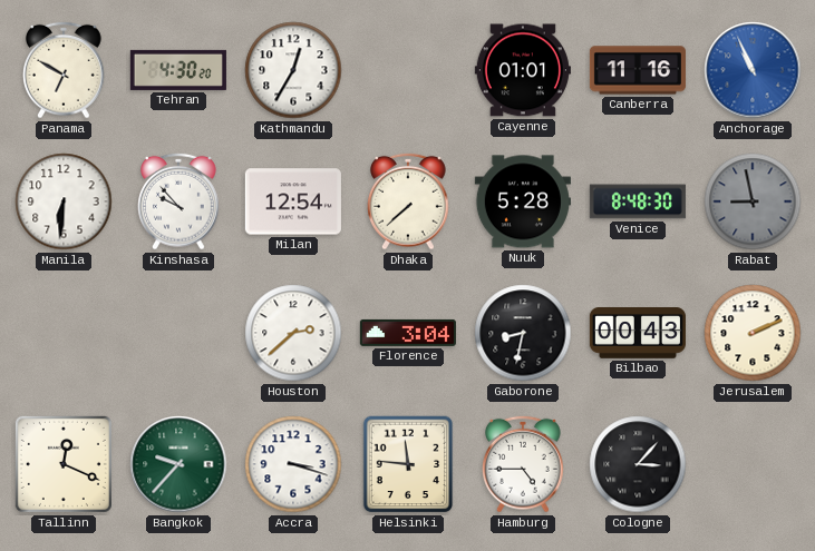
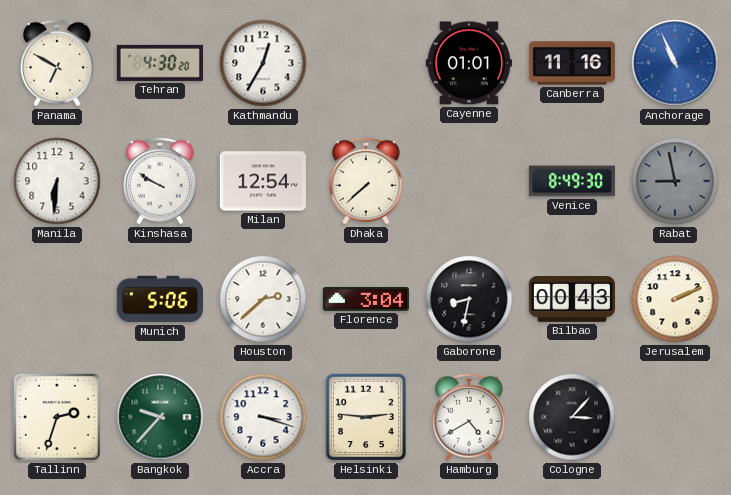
Kinshasa: 9:53 -> 9:50
Nuuk: 5:28 -> none
Venice: 8:48 -> 8:49
Munich: none -> 5:06
Tallinn: 12:19 -> 2:33
Helsinki: 11:46 -> 2:46
Hamburg: 4:45 -> 4:40
